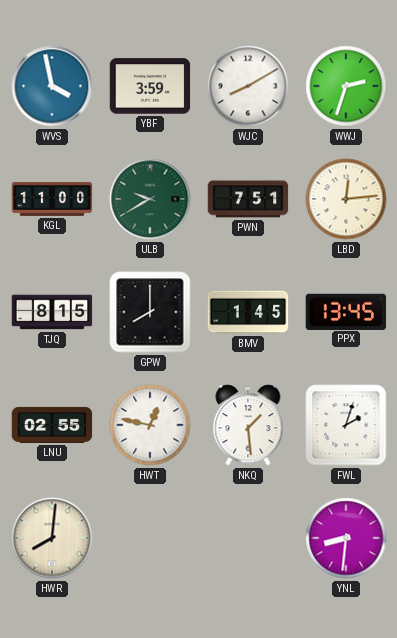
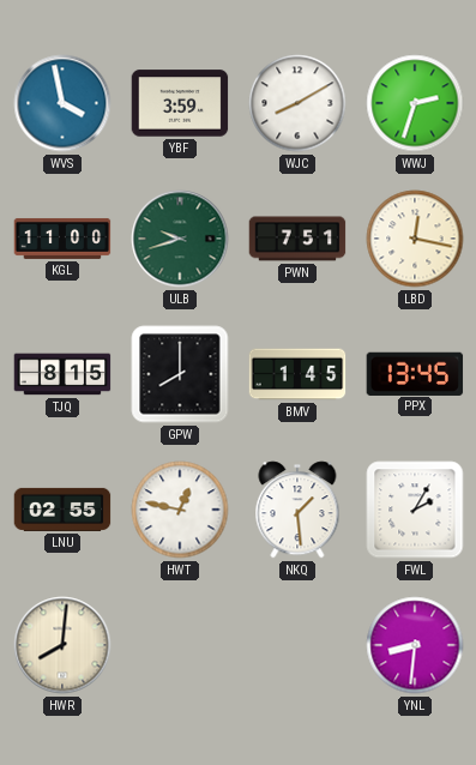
ULB: 9:40 -> 9:42
LBD: 12:14 -> 12:17
FWL: 2:03 -> 2:05
